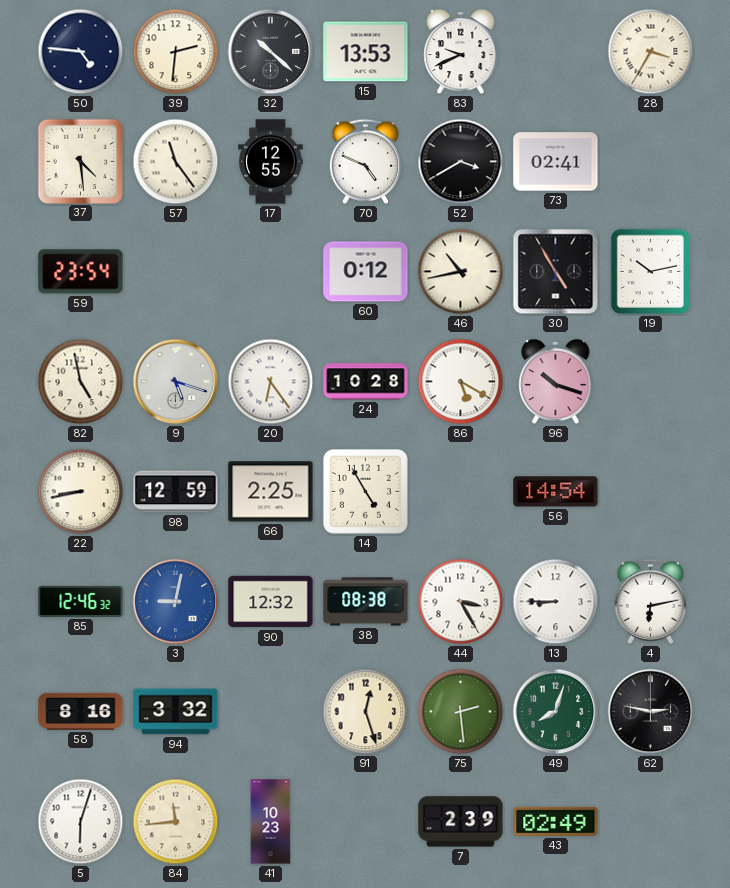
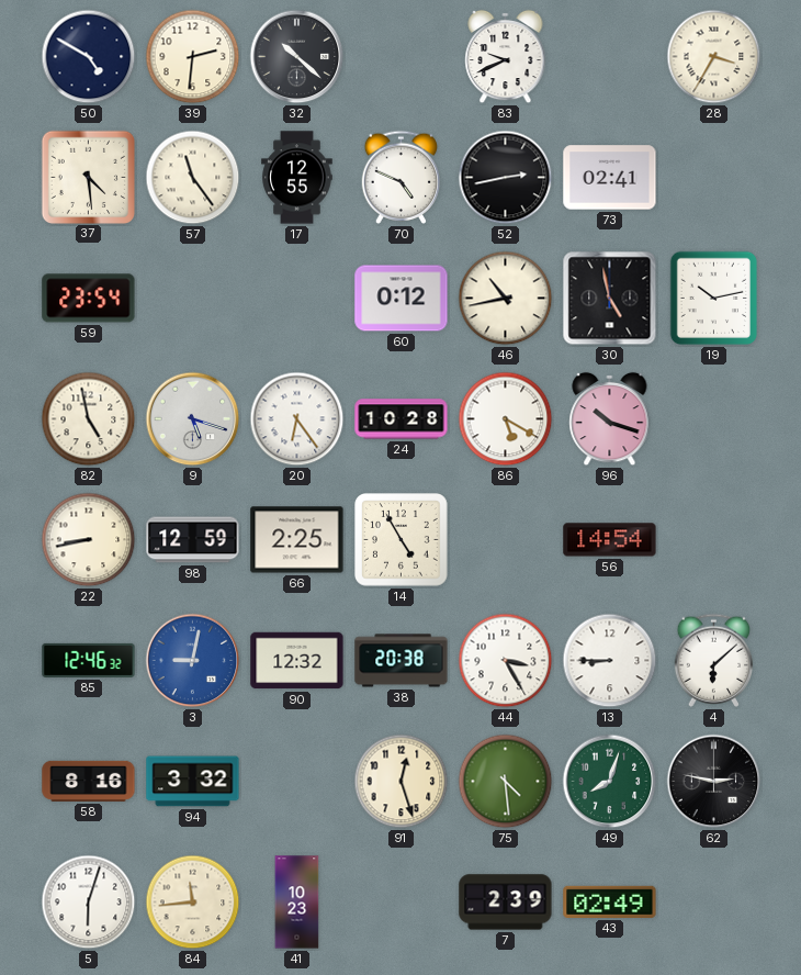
50: 4:46 -> 4:50
15: 13:53 -> none
52: 3:40 -> 2:43
30: 4:55 -> 4:58
38: 08:38 -> 20:38
4: 6:13 -> 6:08
75: 2:29 -> 4:29
